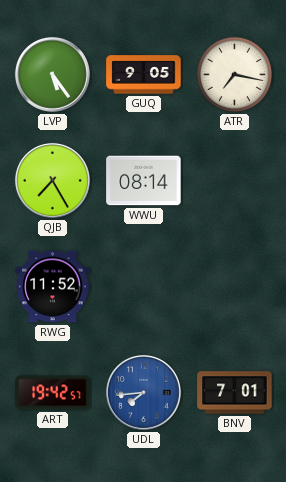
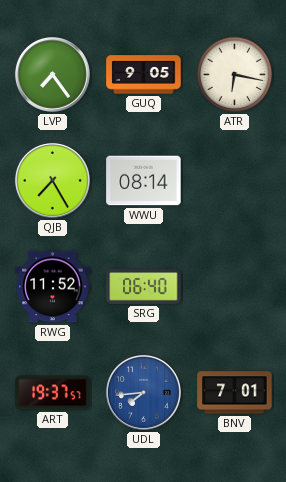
LVP: 5:24 -> 7:24
ATR: 7:17 -> 6:17
SRG: none -> 06:40
ART: 19:42 -> 19:37
